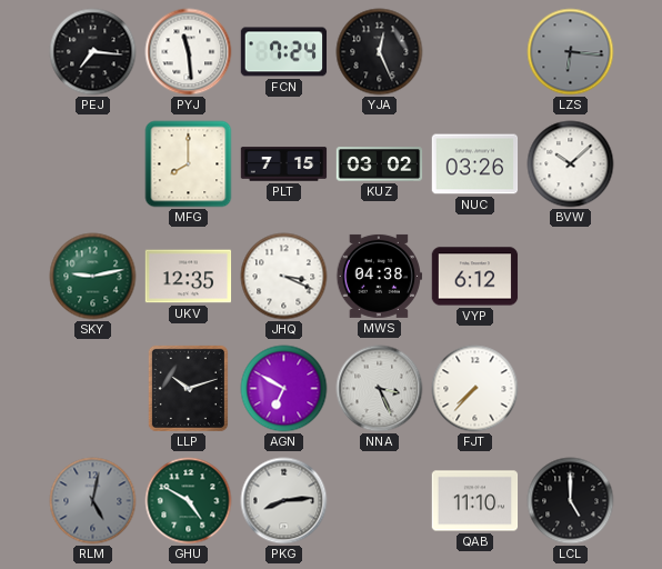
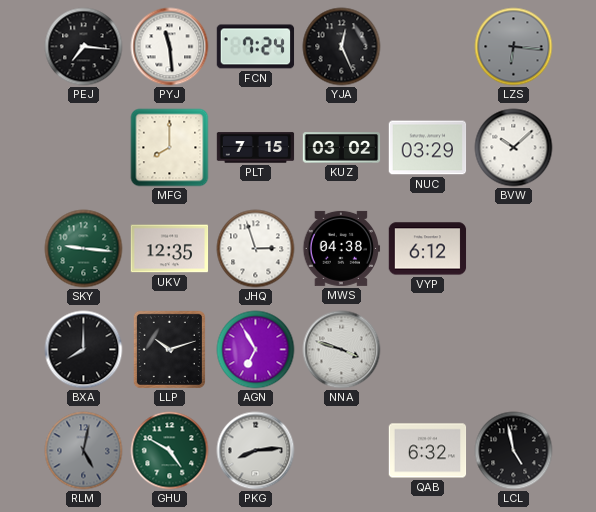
NUC: 03:26 -> 03:29
SKY: 9:13 -> 9:16
JHQ: 3:19 -> 2:57
BXA: none -> 8:00
AGN: 6:50 -> 6:55
NNA: 3:26 -> 3:48
FJT: 7:37 -> none
QAB: 11:10 -> 6:32
LCL: 5:00 -> 4:58
